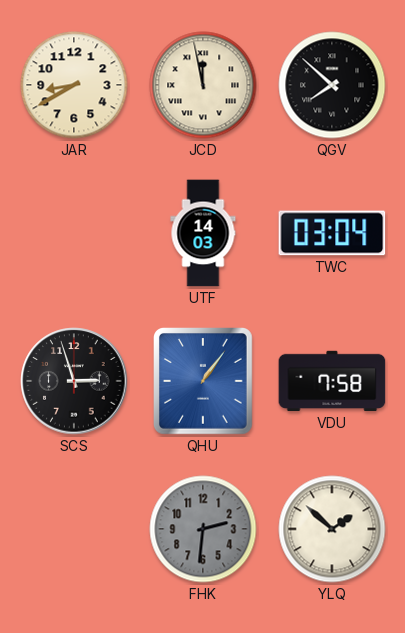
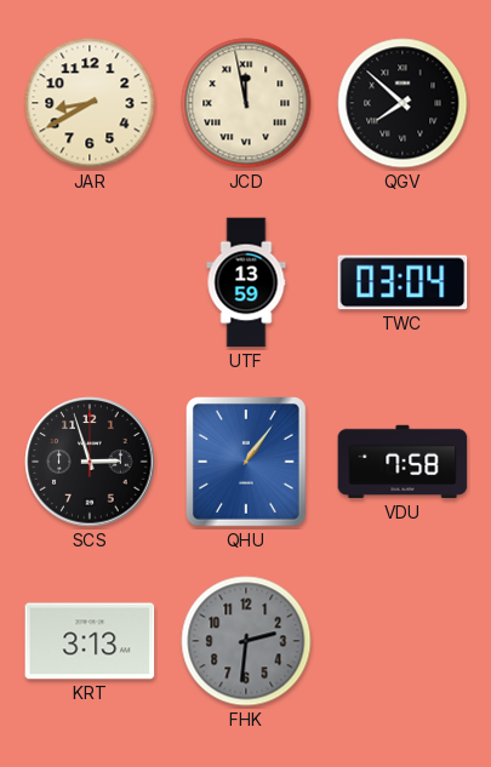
UTF: 14:03 -> 13:59
KRT: none -> 3:13
YLQ: 1:52 -> none
